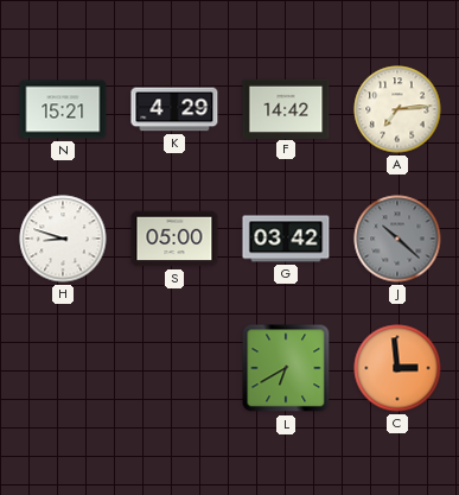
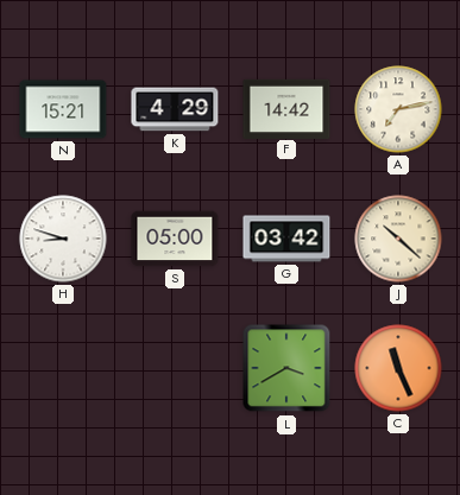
A: 7:14 -> 7:13
J dial: grey -> cream
L: 6:40 -> 3:40
C: 2:59 -> 11:26
